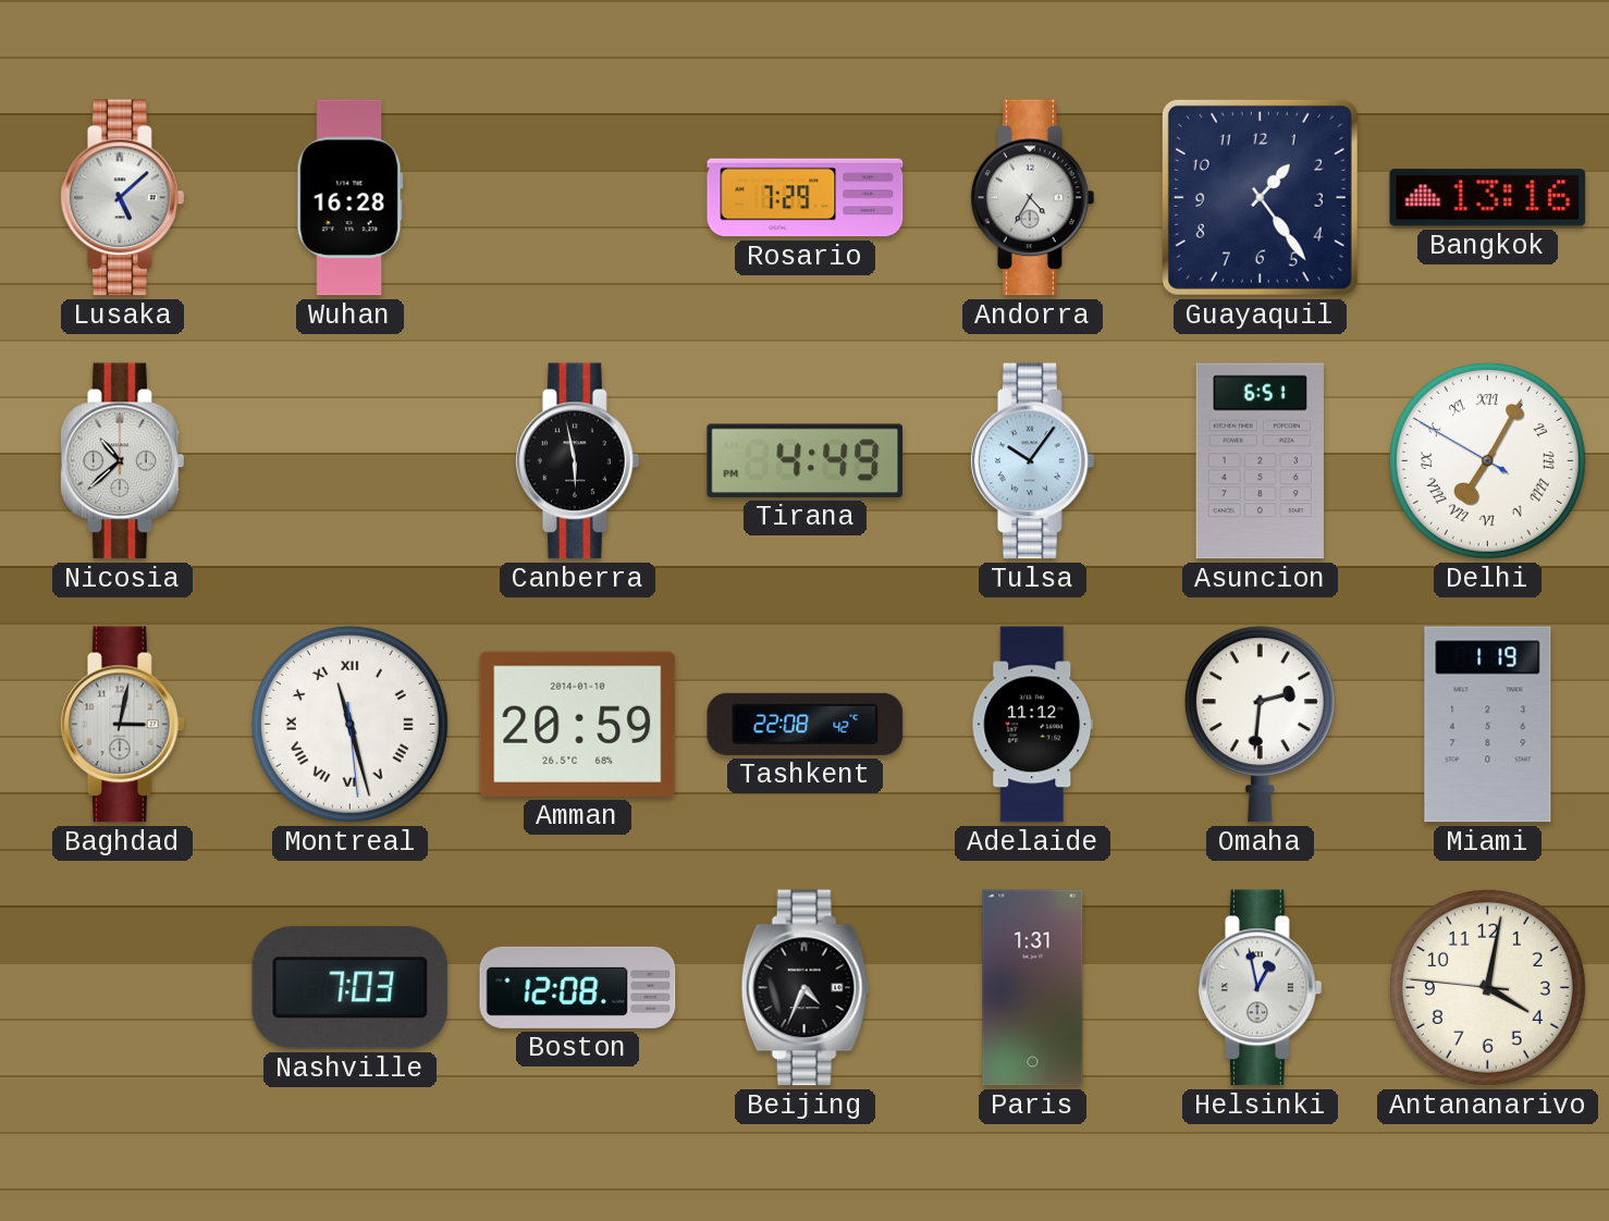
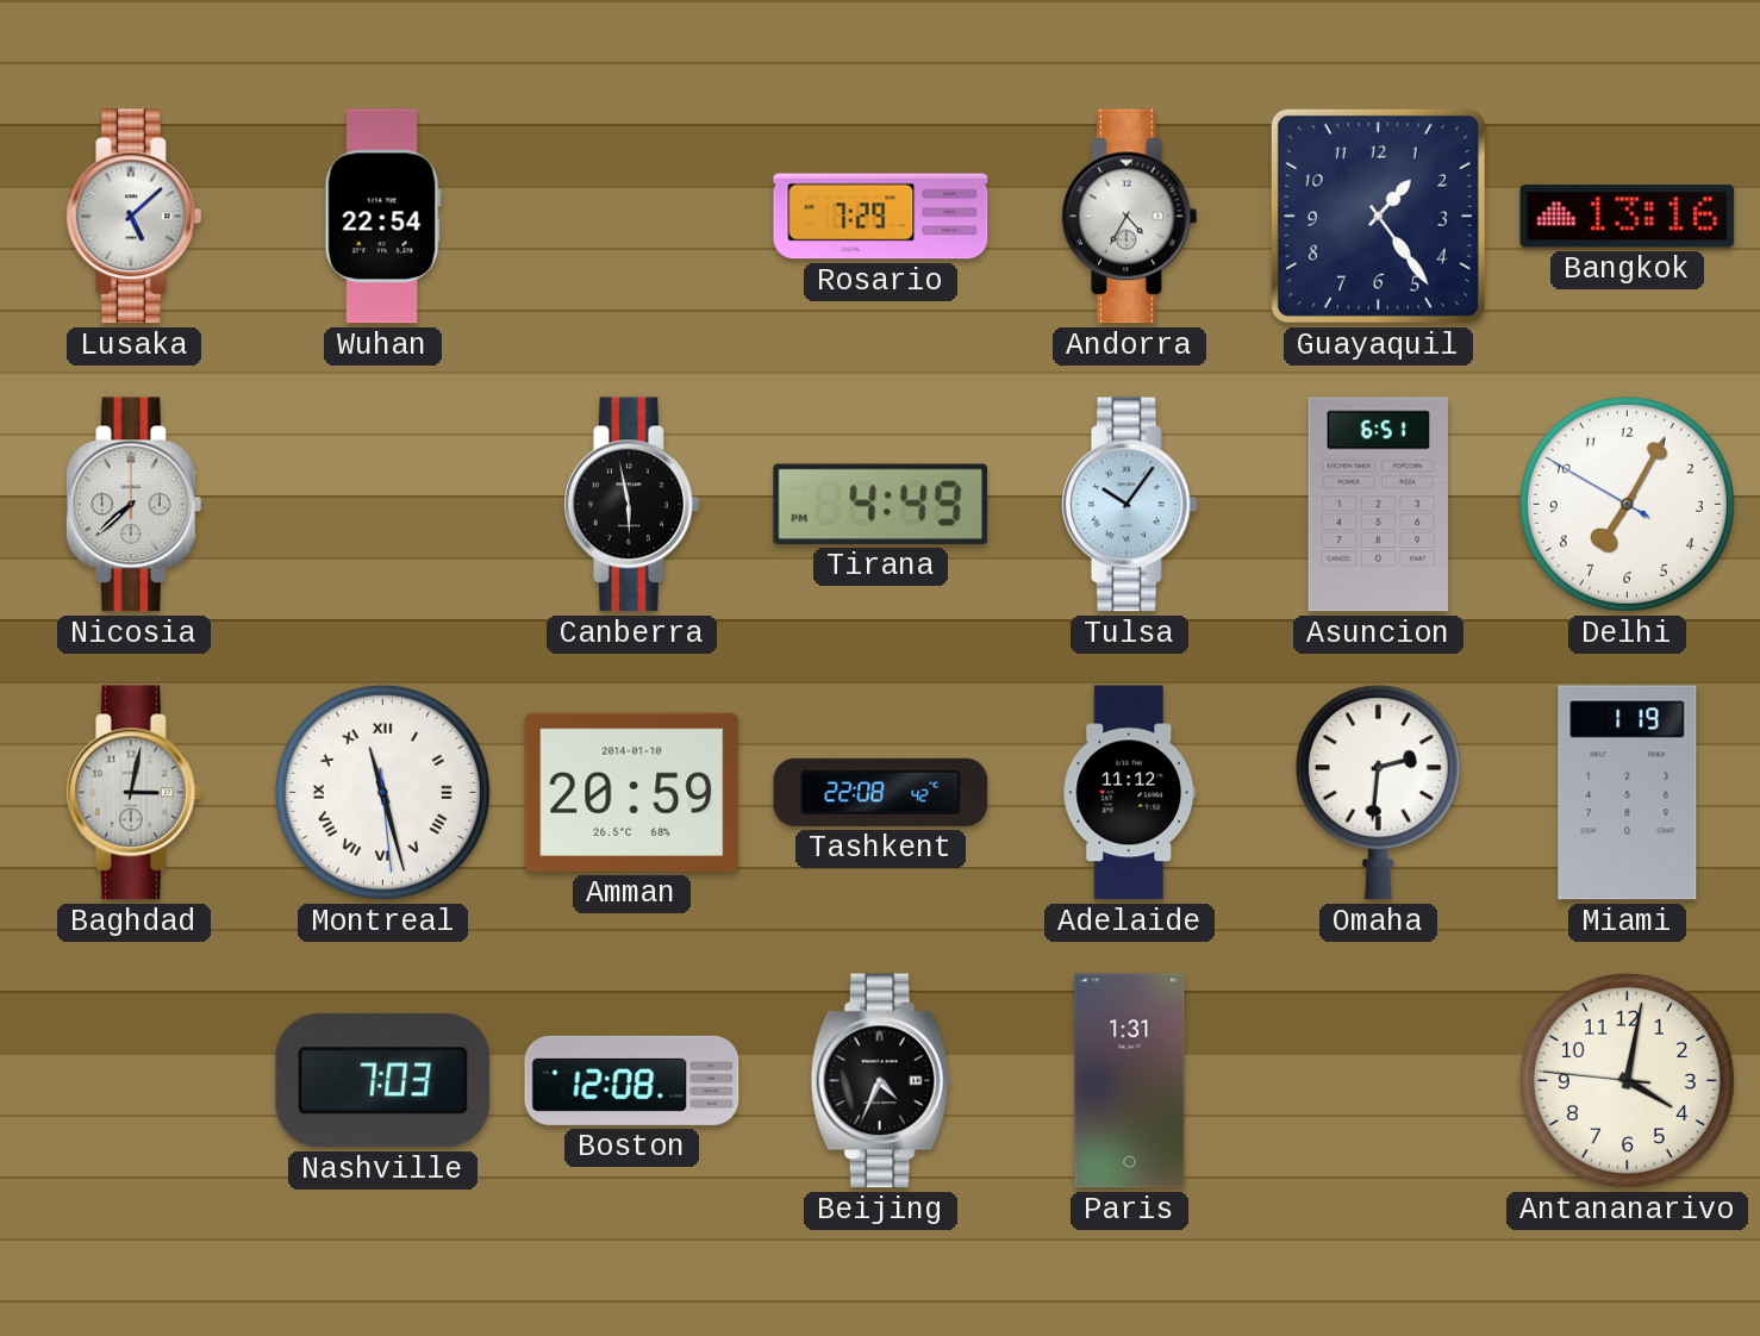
Wuhan: 16:28 -> 22:54
Nicosia: 10:38 -> 7:38
Delhi numerals: Roman -> Arabic
Helsinki: 12:58 -> none
